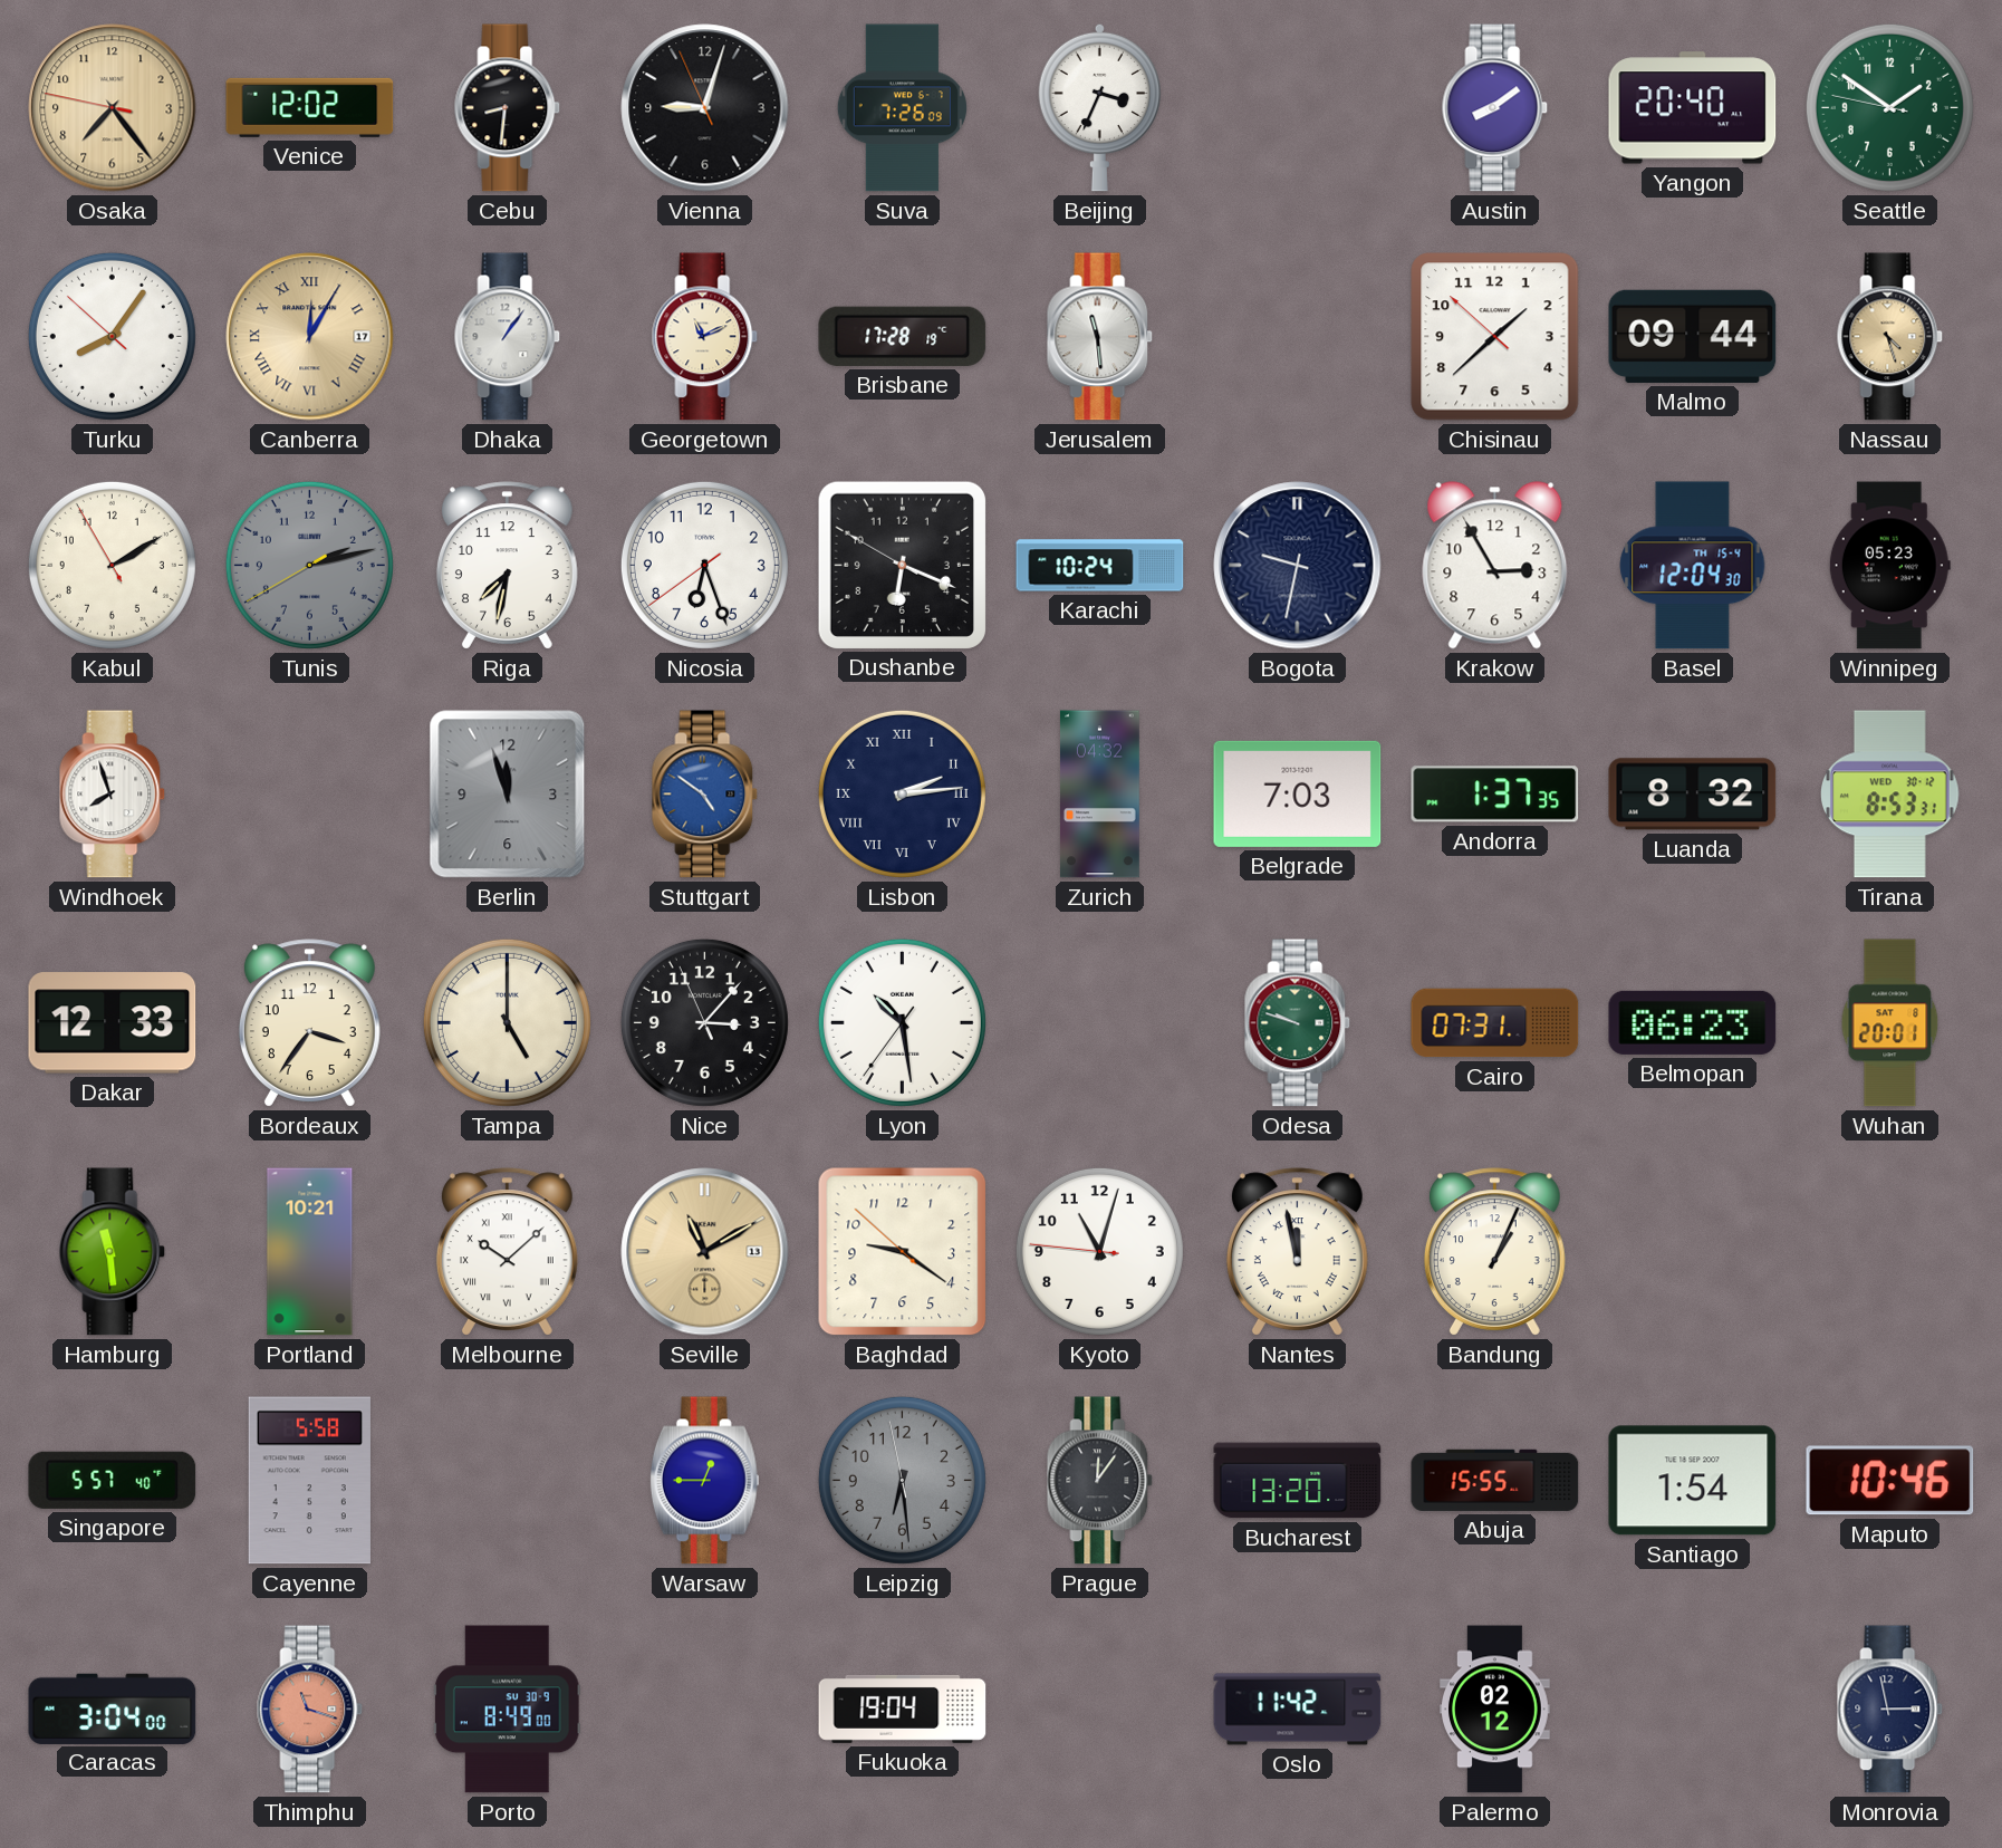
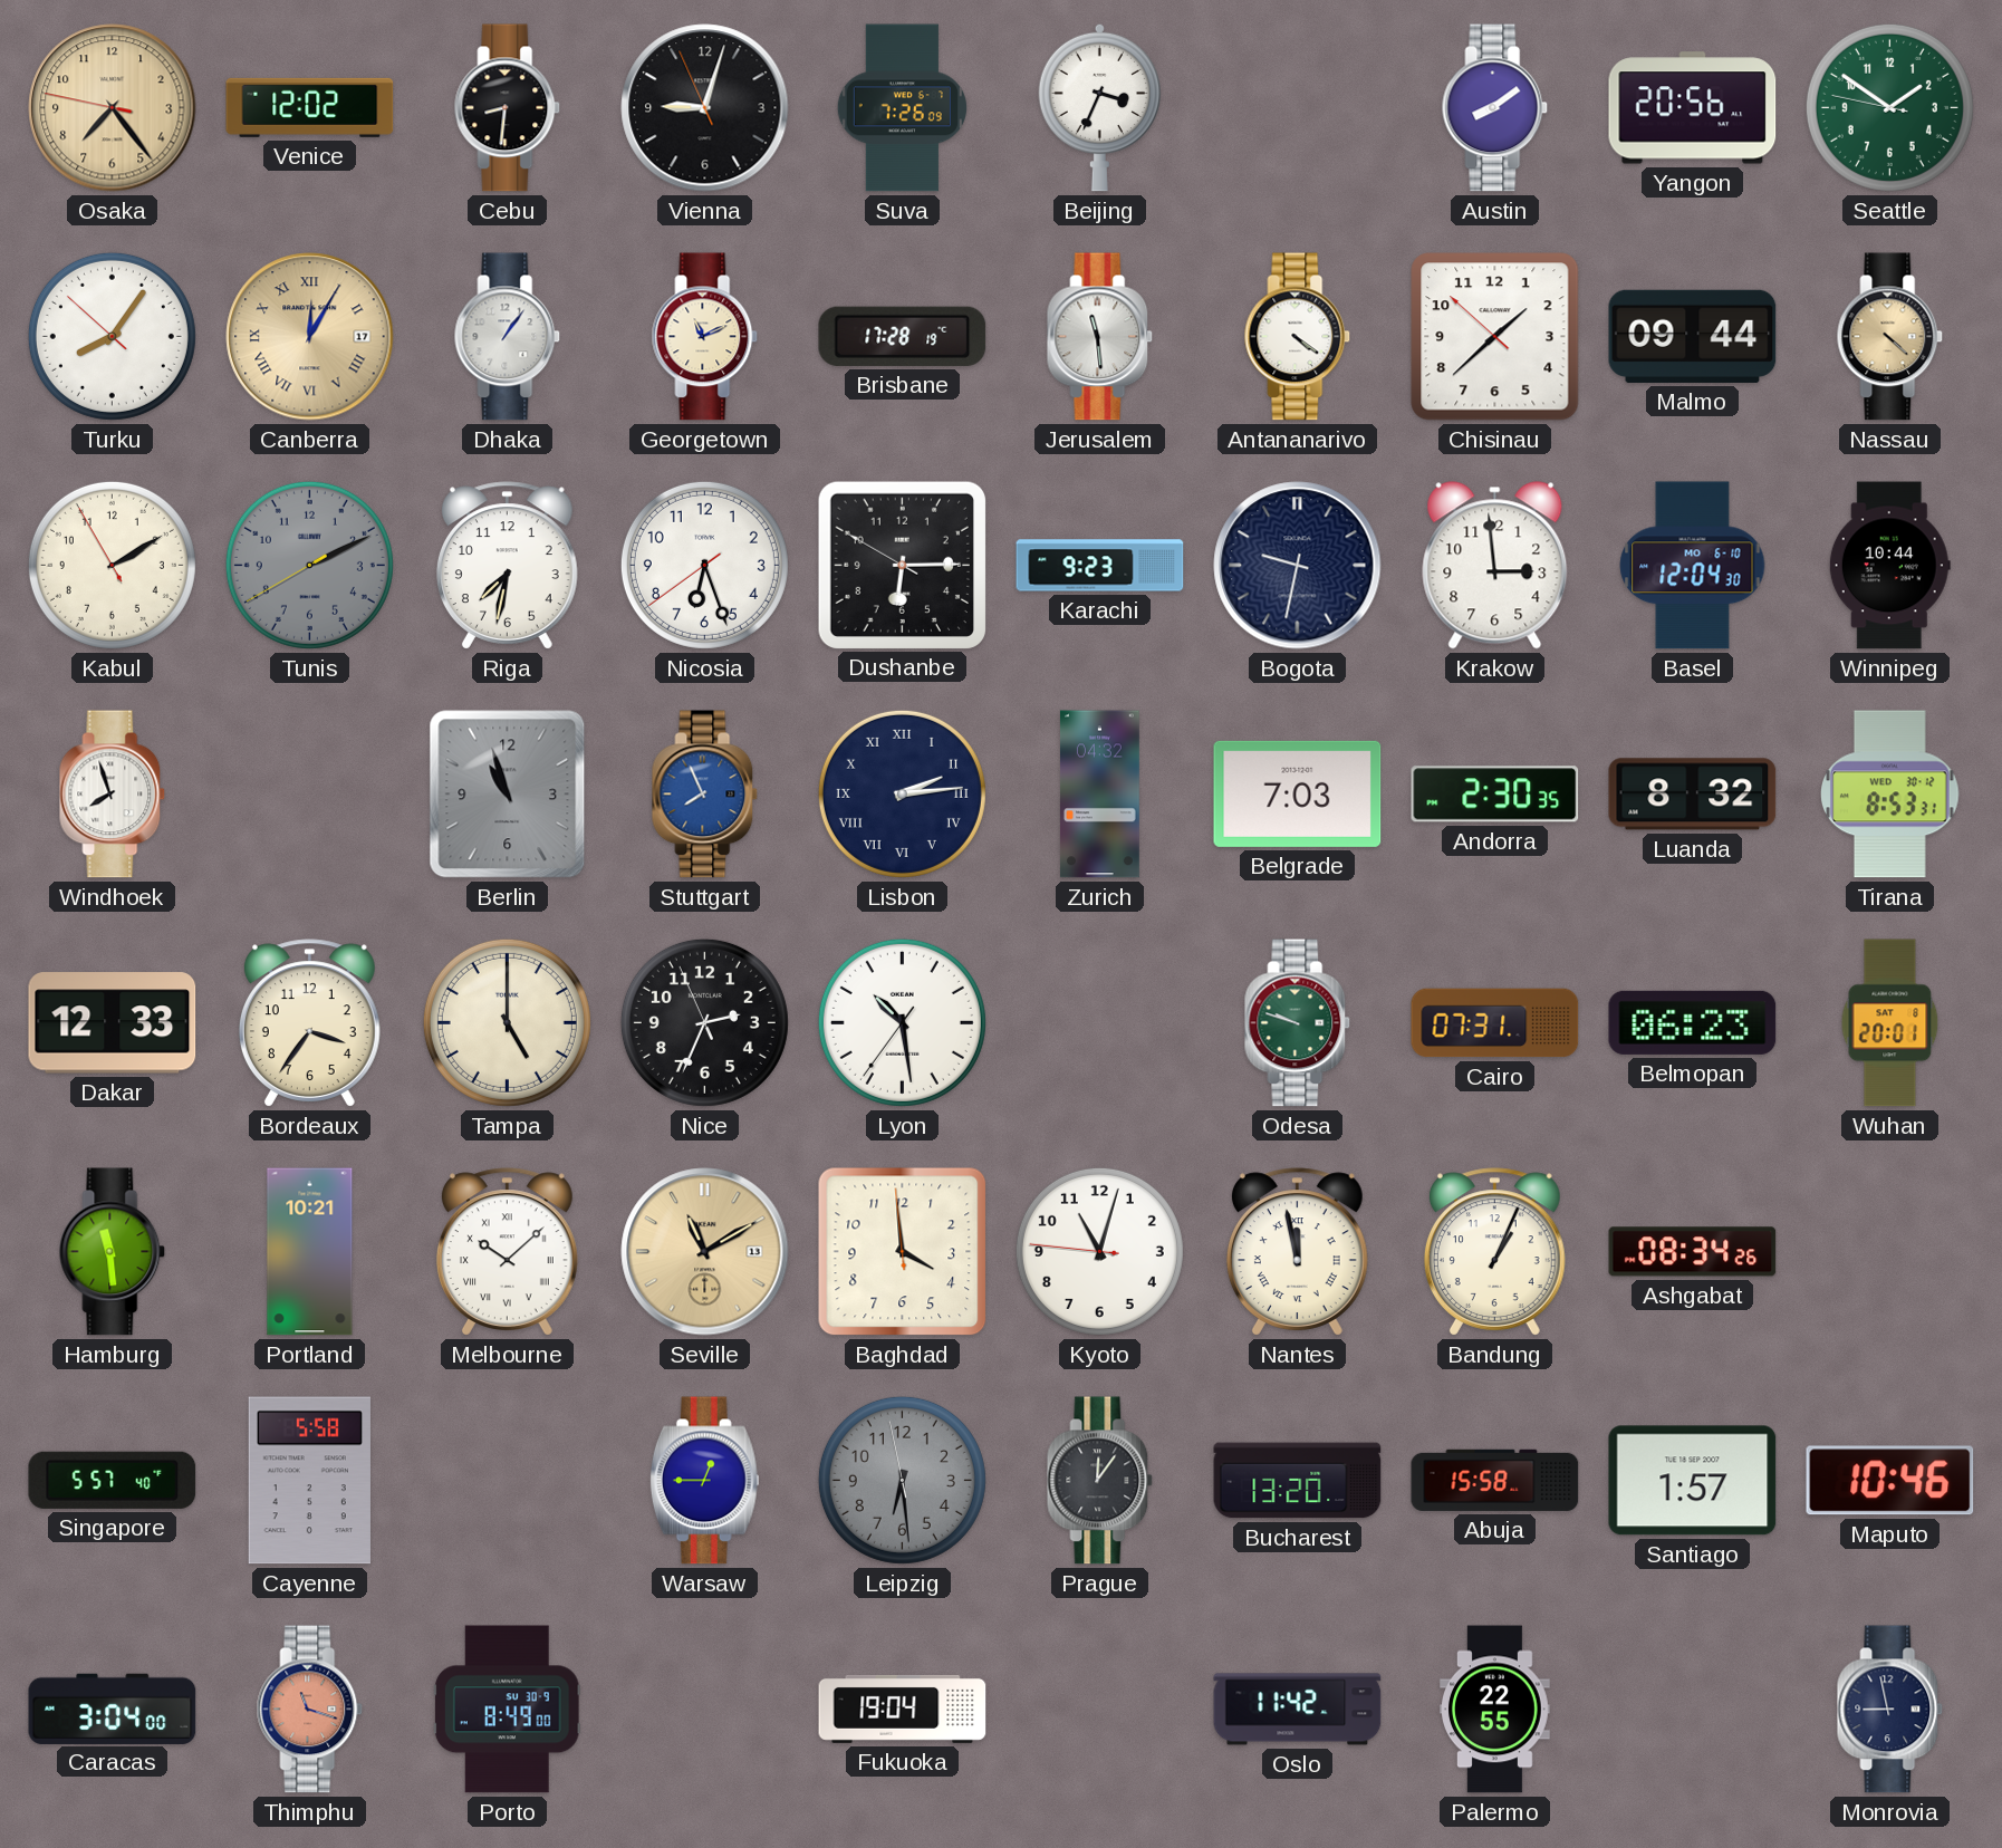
Yangon: 20:40 -> 20:56
Antananarivo: none -> 4:21
Nassau: 4:27 -> 4:22
Tunis: 2:12 -> 2:10
Dushanbe: 6:18 -> 6:14
Karachi: 10:24 -> 9:23
Krakow: 2:55 -> 2:59
Basel date: TH 15-4 -> MO 6-10
Winnipeg: 05:23 -> 10:44
Berlin: 11:57 -> 10:57
Stuttgart: 4:51 -> 7:56
Andorra: 1:37 -> 2:30
Nice: 3:06 -> 2:33
Baghdad: 9:20 -> 3:58
Ashgabat: none -> 08:34
Abuja: 15:55 -> 15:58
Santiago: 1:54 -> 1:57
Palermo: 02:12 -> 22:55
Monrovia: 2:58 -> 8:58
